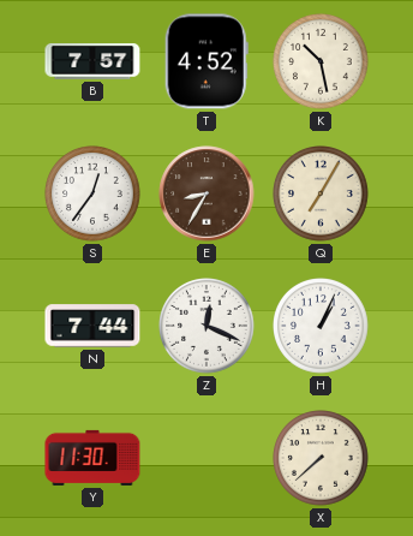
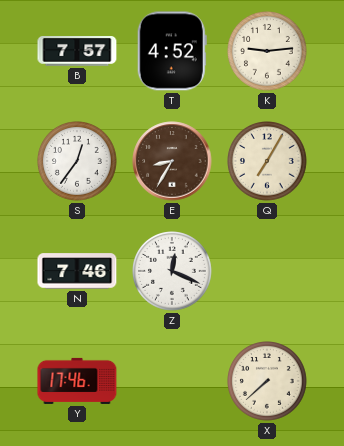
K: 10:28 -> 9:14
N: 7:44 -> 7:46
H: 1:04 -> none
Y: 11:30 -> 17:46
